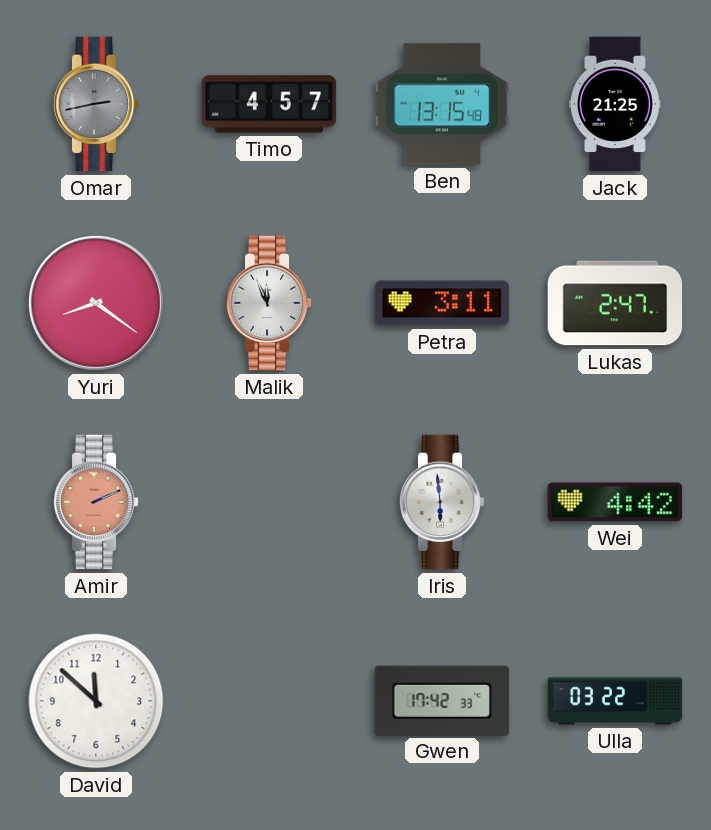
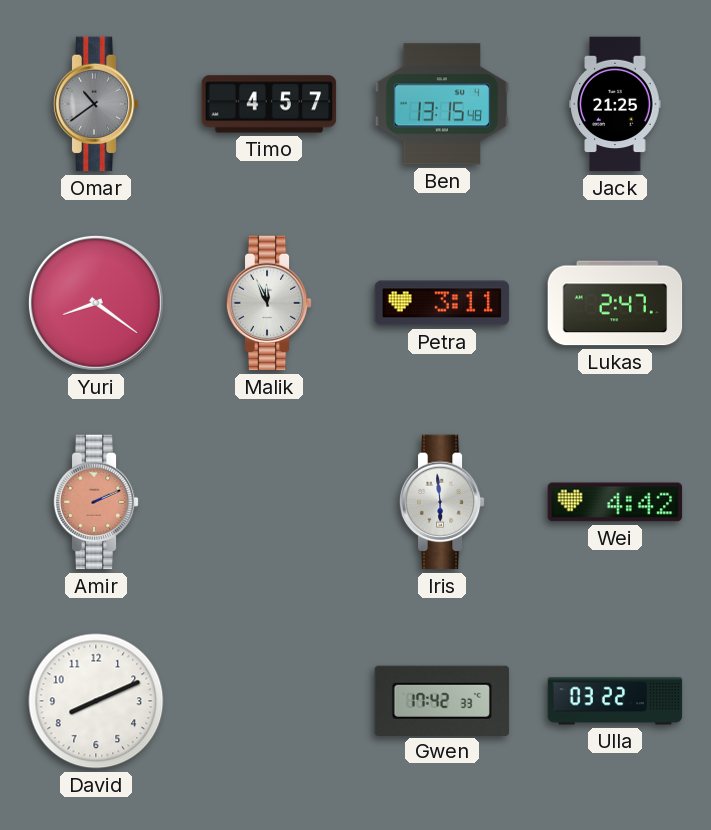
Omar: 2:43 -> 10:39
David: 11:52 -> 8:11
